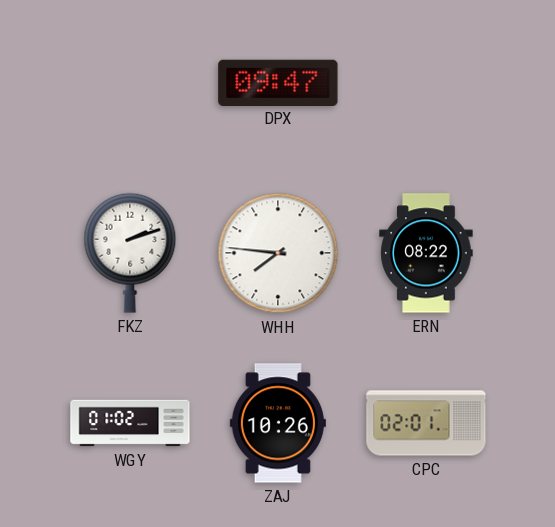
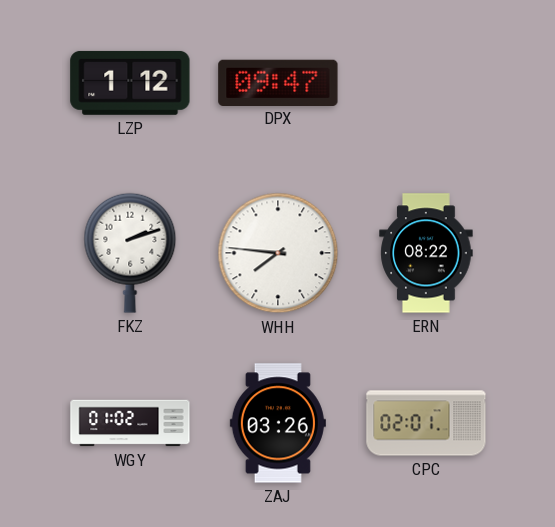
LZP: none -> 1:12
ZAJ: 10:26 -> 03:26
